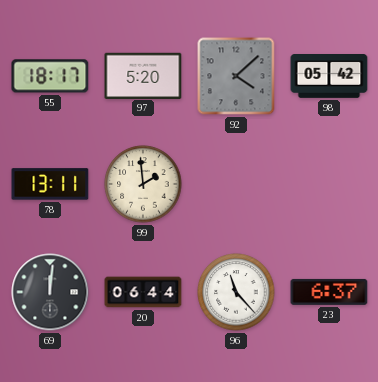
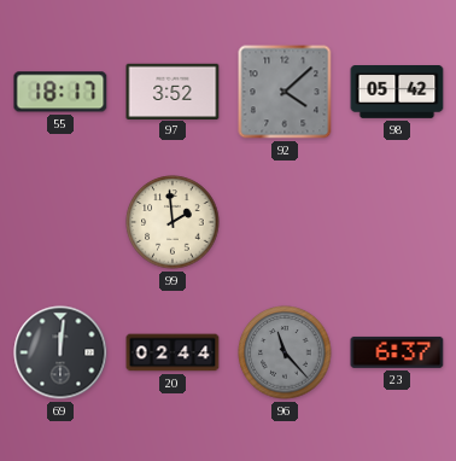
97: 5:20 -> 3:52
78: 13:11 -> none
20: 06:44 -> 02:44
96 dial: white -> grey
